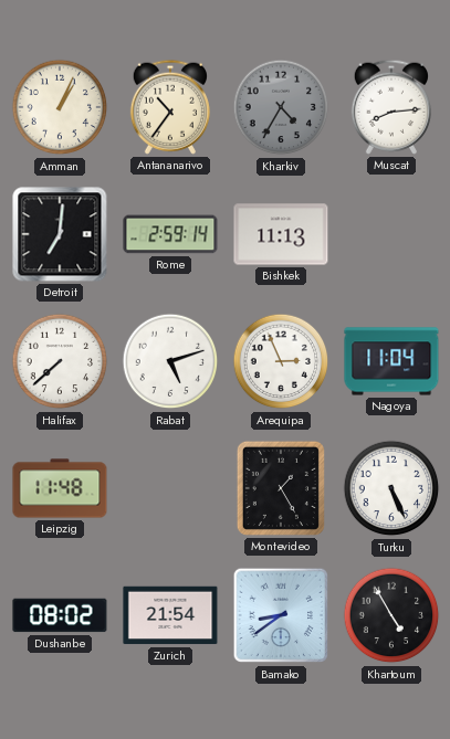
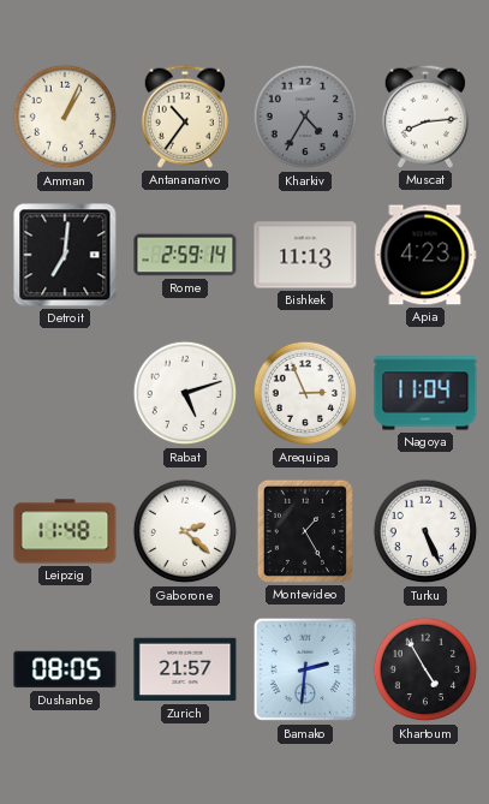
Apia: none -> 4:23
Halifax: 7:38 -> none
Gaborone: none -> 2:22
Dushanbe: 08:02 -> 08:05
Zurich: 21:54 -> 21:57
Bamako: 8:39 -> 2:31
